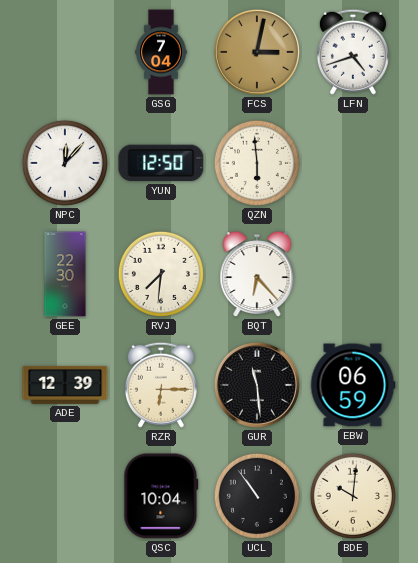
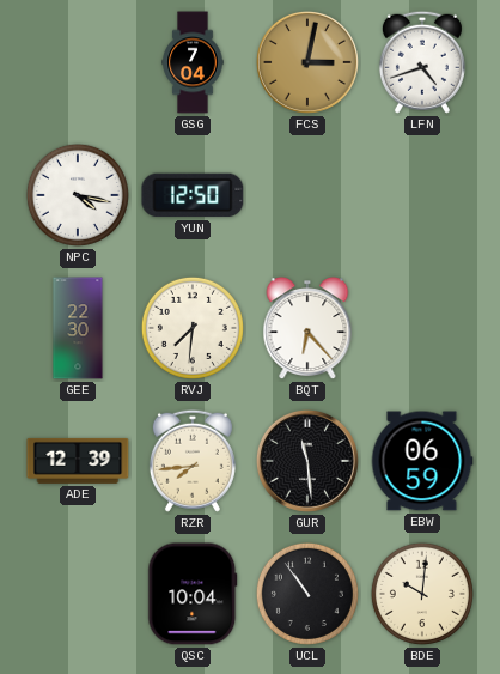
NPC: 12:07 -> 4:17
QZN: 5:59 -> none
RZR: 6:15 -> 7:44
